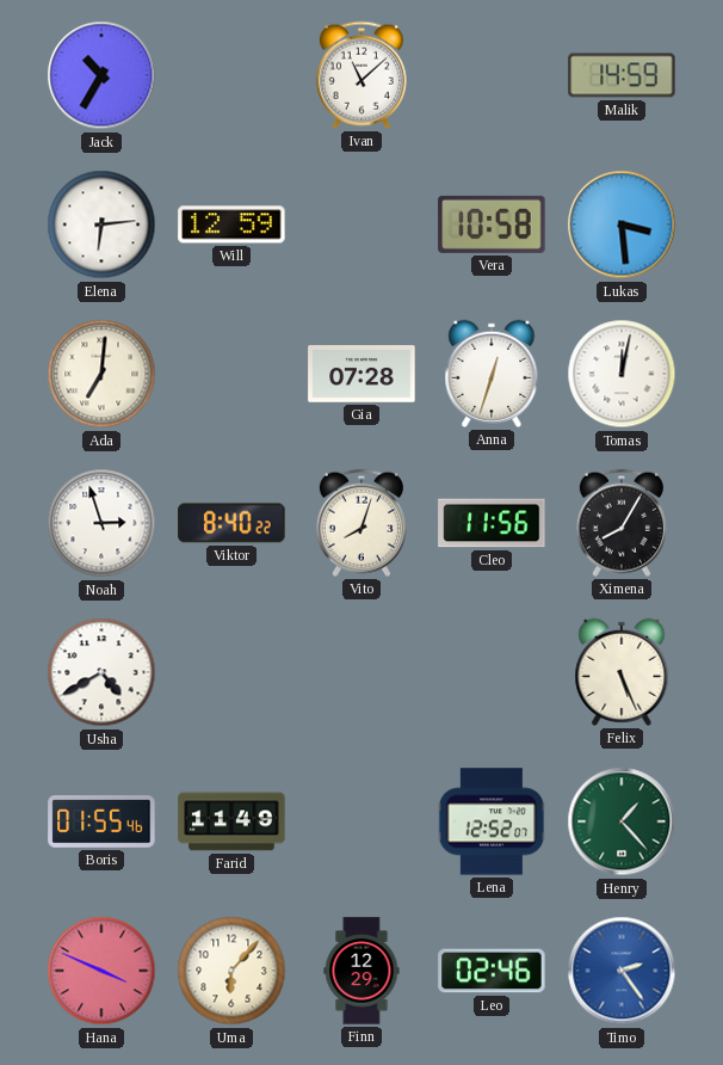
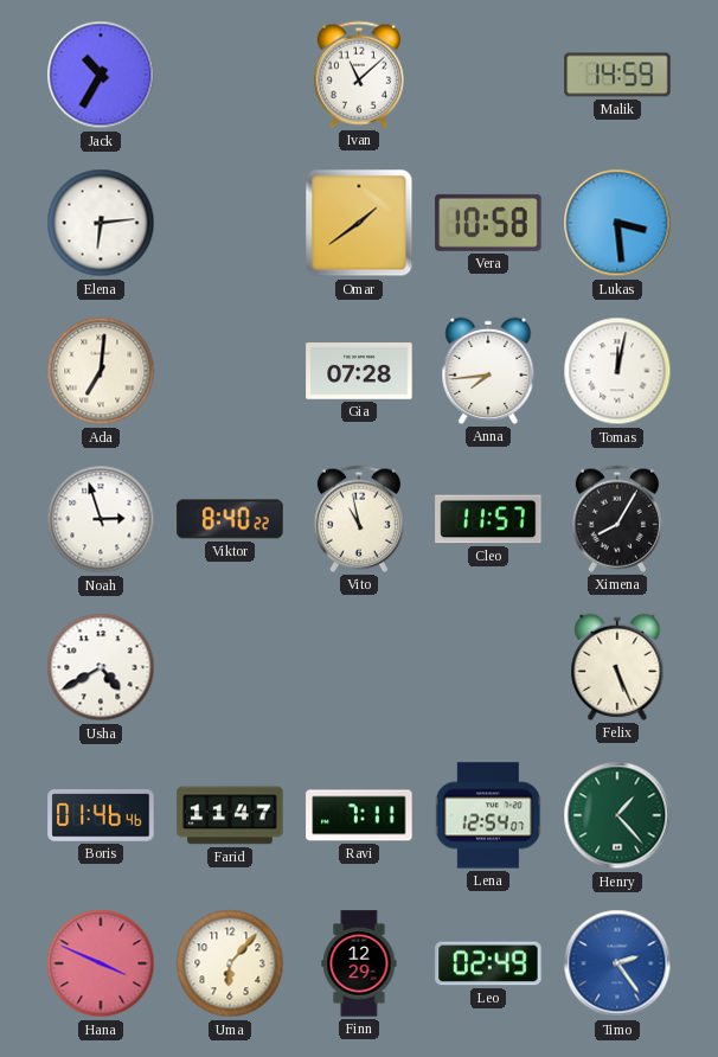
Will: 12:59 -> none
Omar: none -> 1:39
Anna: 12:33 -> 7:44
Vito: 8:03 -> 10:58
Cleo: 11:56 -> 11:57
Boris: 01:55 -> 01:46
Farid: 11:49 -> 11:47
Ravi: none -> 7:11
Lena: 12:52 -> 12:54
Leo: 02:46 -> 02:49
